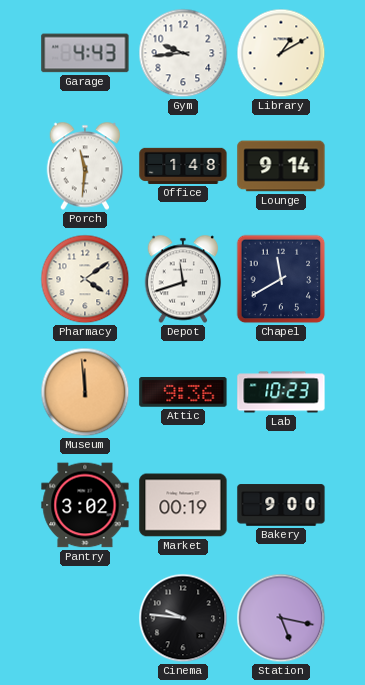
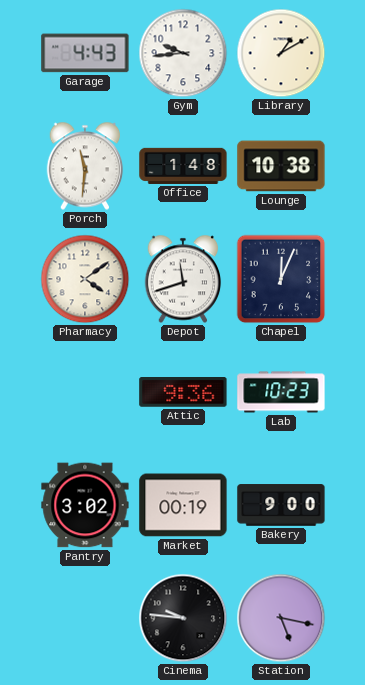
Lounge: 9:14 -> 10:38
Chapel: 11:40 -> 12:04
Museum: 11:59 -> none
